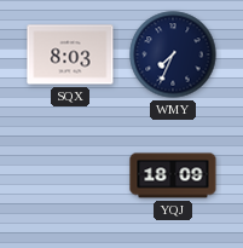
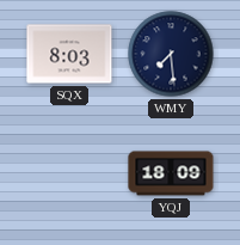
WMY: 7:34 -> 7:29
